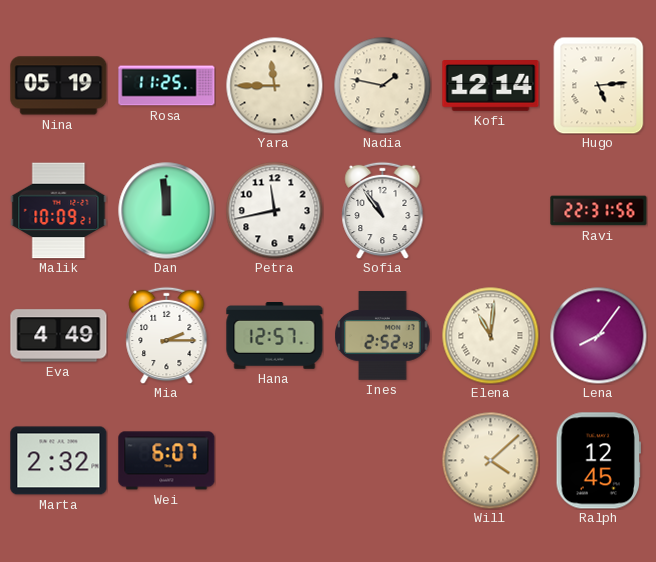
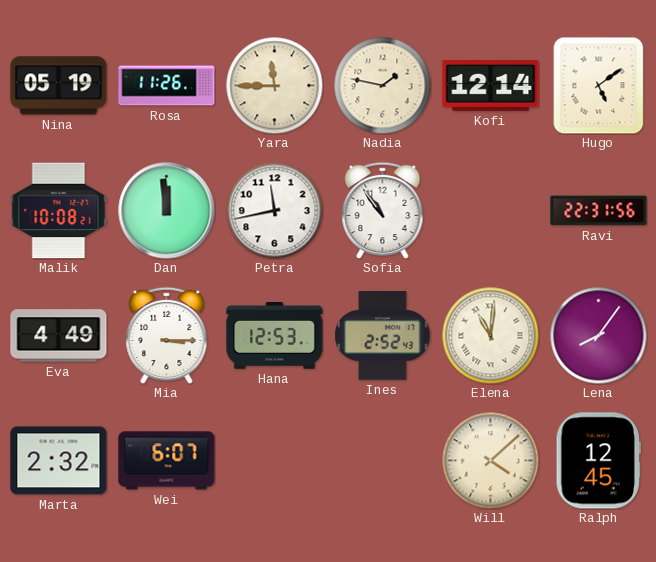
Rosa: 11:25 -> 11:26
Hugo: 5:14 -> 5:09
Malik: 10:09 -> 10:08
Mia: 2:15 -> 3:15
Hana: 12:57 -> 12:53
